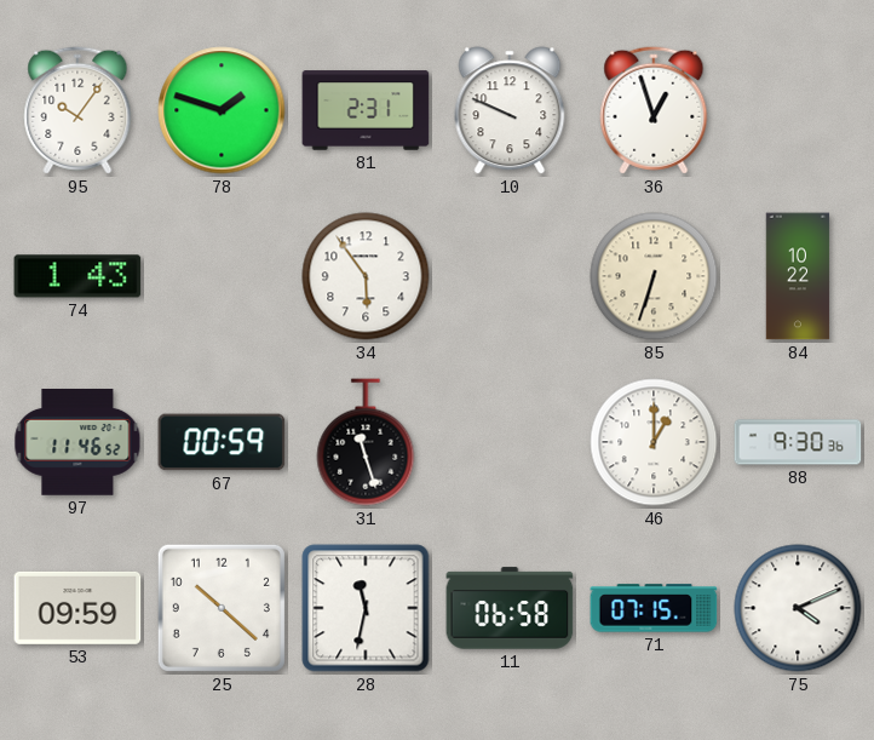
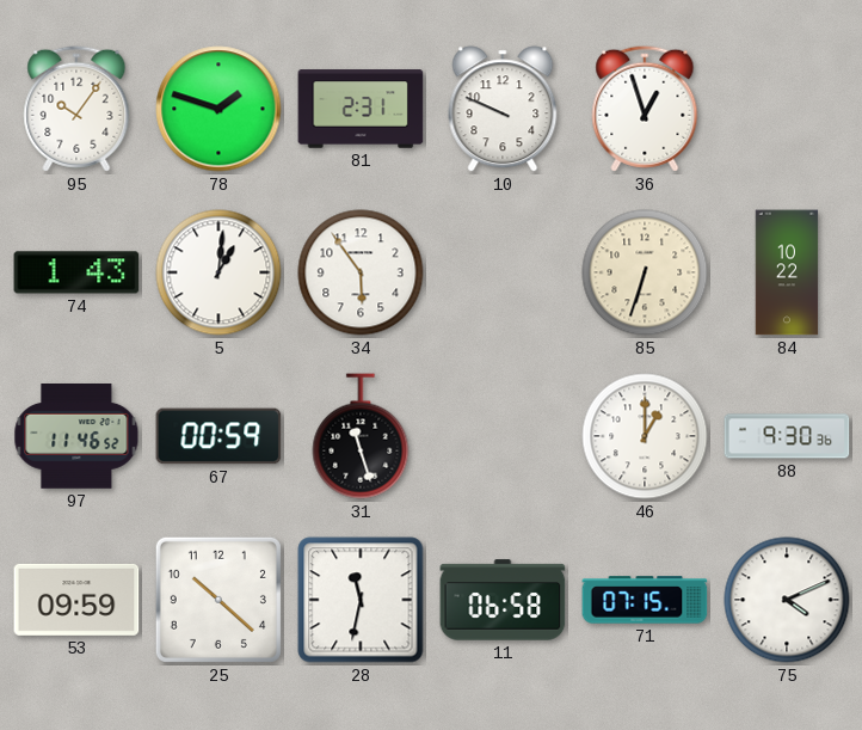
5: none -> 1:01
